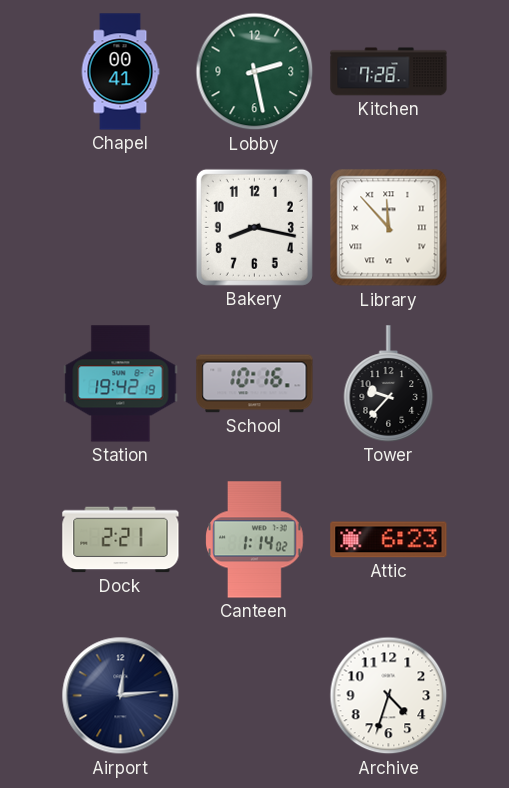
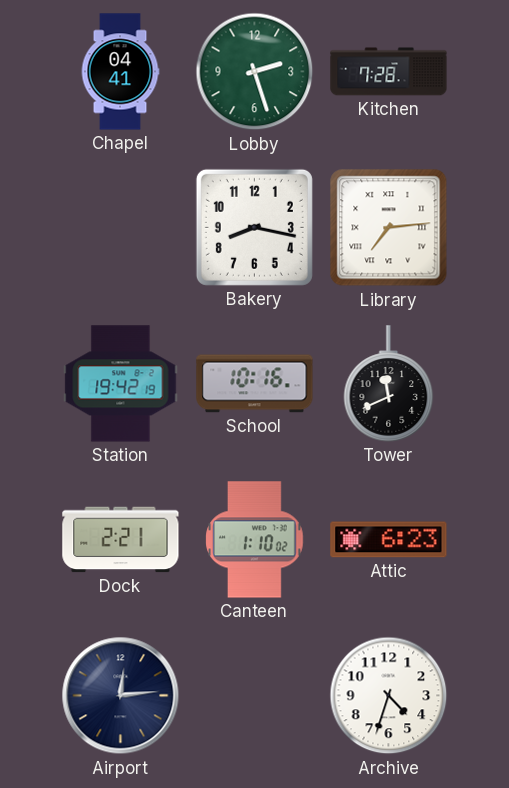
Chapel: 00:41 -> 04:41
Lobby: 2:28 -> 2:27
Library: 11:53 -> 7:14
Tower: 9:37 -> 11:41
Canteen: 1:14 -> 1:10
